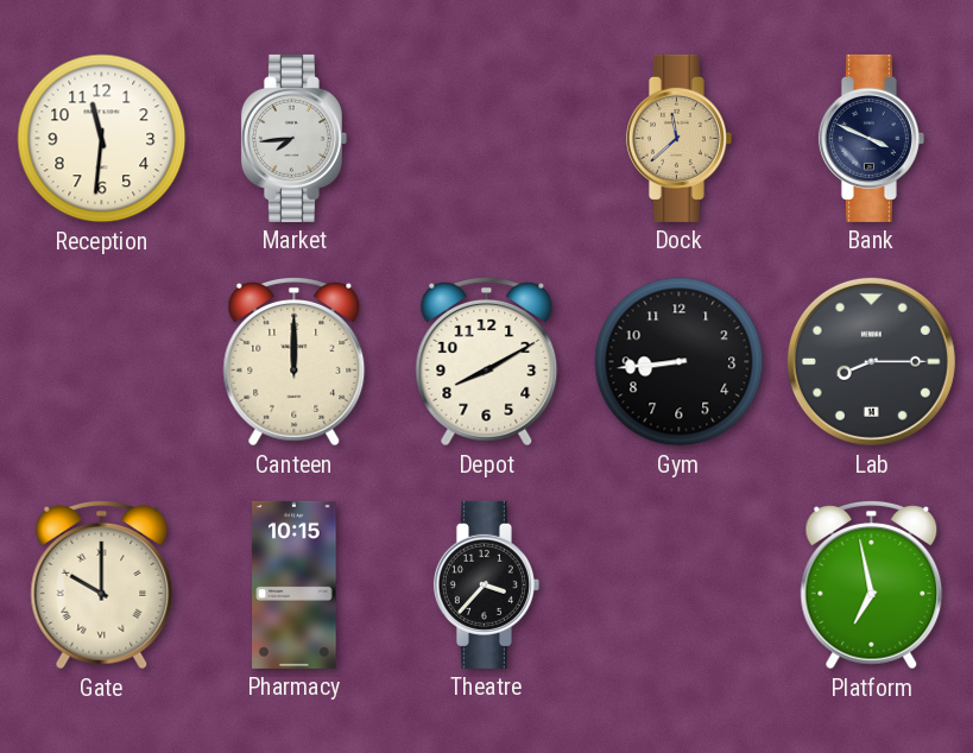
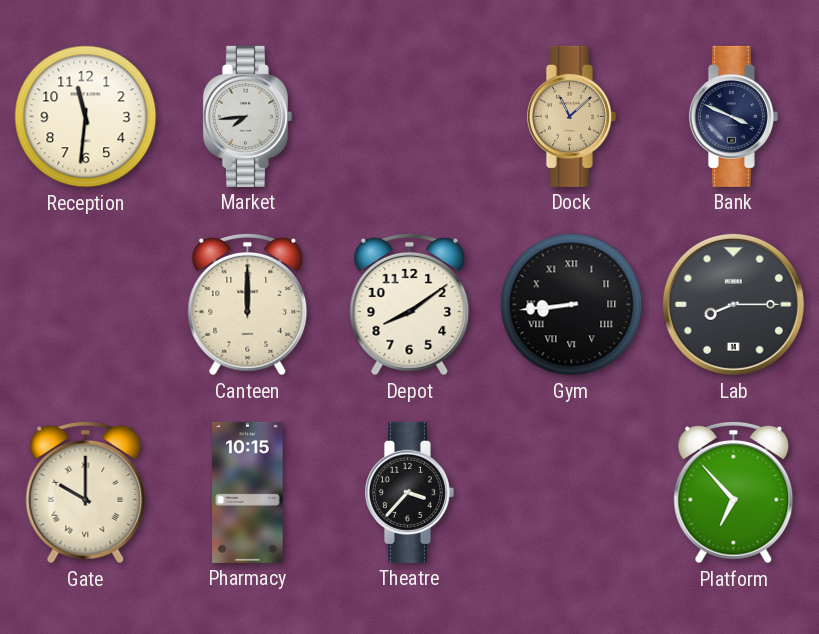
Dock: 11:38 -> 11:08
Depot: 8:10 -> 8:09
Gym numerals: Arabic -> Roman
Platform: 6:58 -> 6:53
